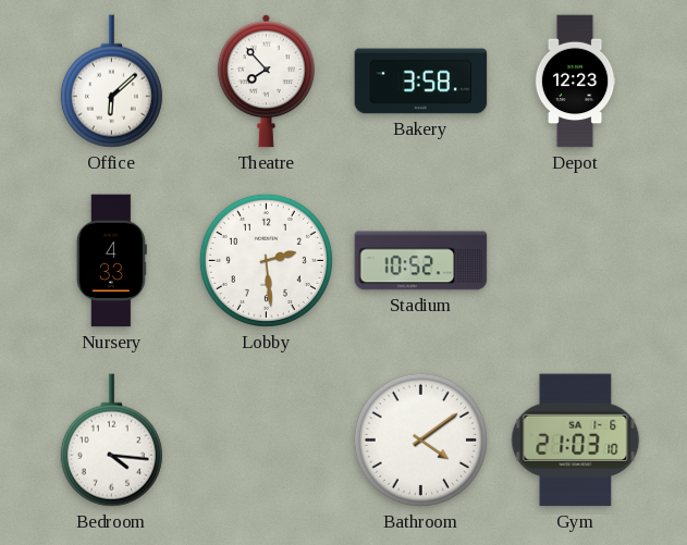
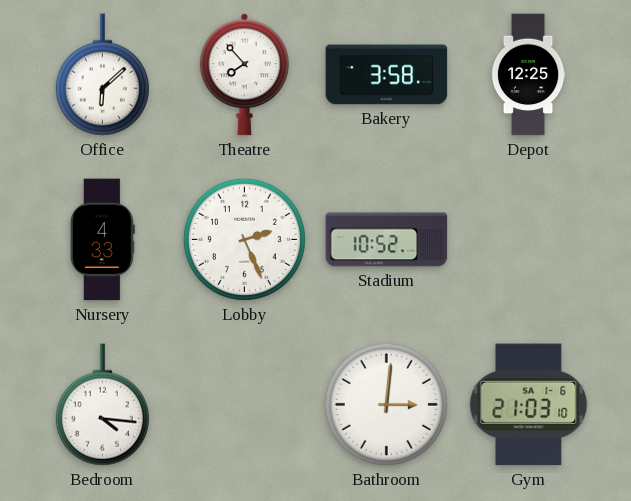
Depot: 12:23 -> 12:25
Lobby: 2:29 -> 2:26
Bathroom: 4:09 -> 3:01
